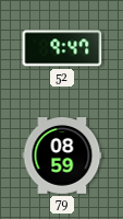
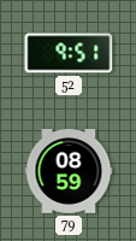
52: 9:47 -> 9:51
